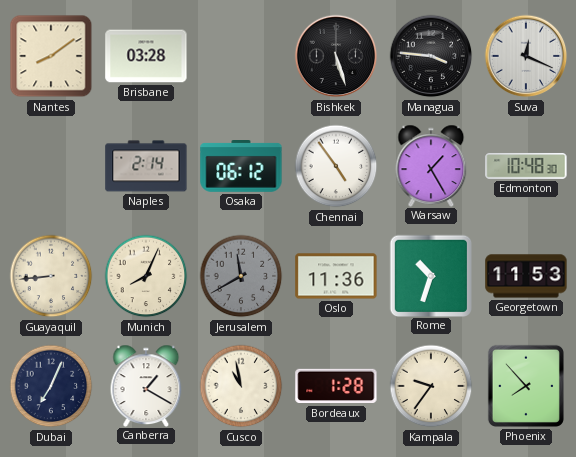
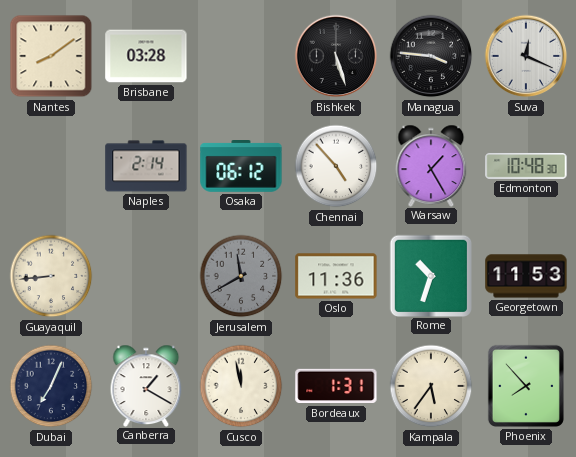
Chennai: 4:54 -> 4:53
Munich: 8:04 -> none
Cusco: 10:58 -> 11:58
Bordeaux: 1:28 -> 1:31
Kampala: 9:36 -> 5:36
